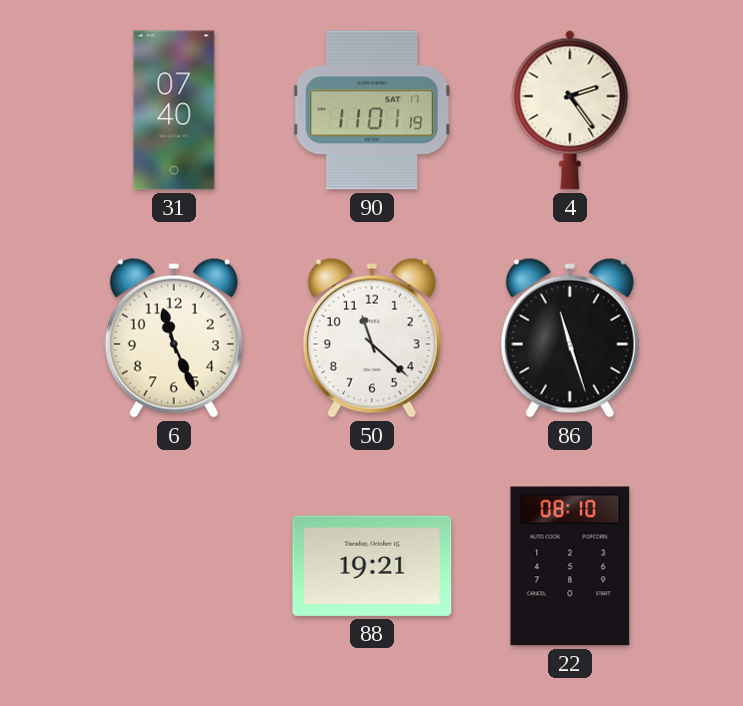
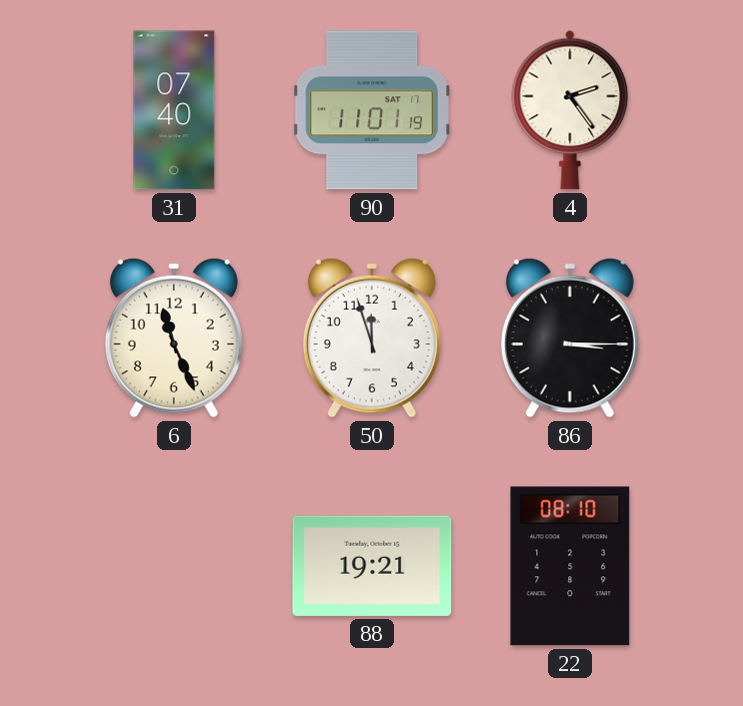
50: 11:22 -> 11:57
86: 11:27 -> 3:15
